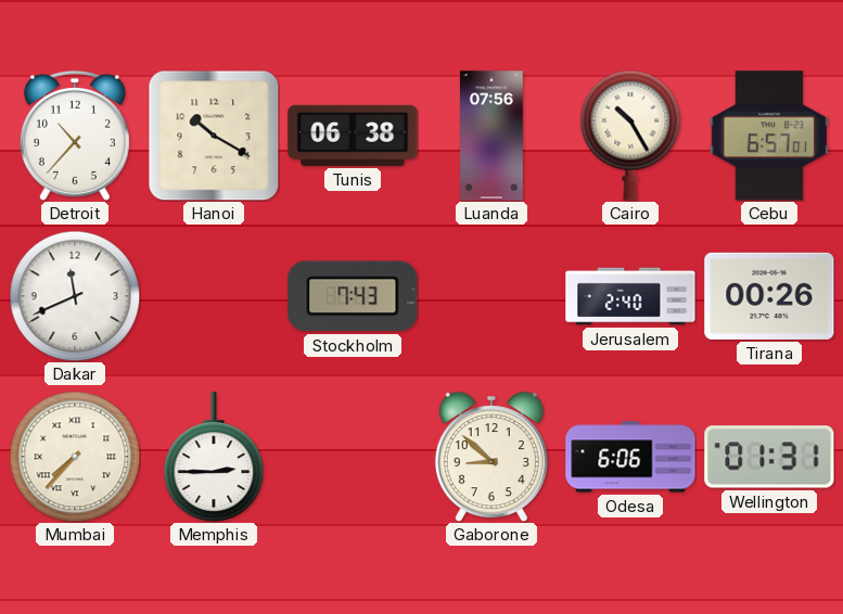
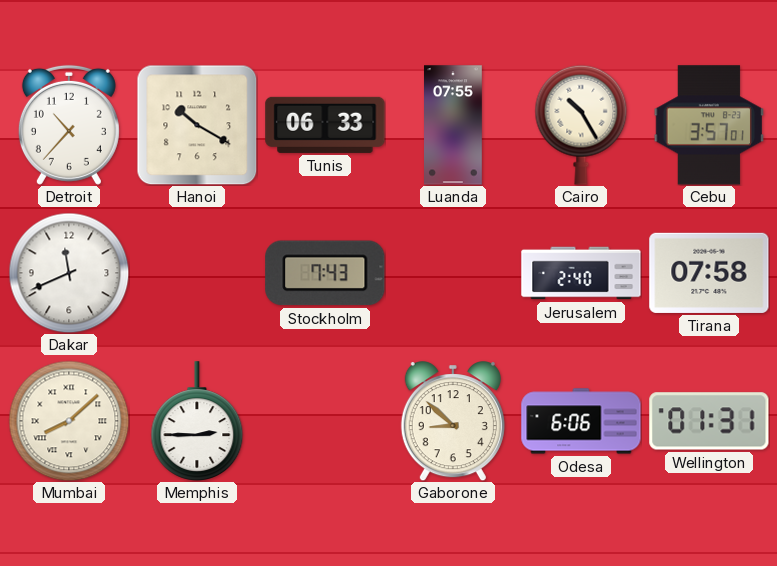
Tunis: 06:38 -> 06:33
Luanda: 07:56 -> 07:55
Cebu: 6:57 -> 3:57
Tirana: 00:26 -> 07:58
Mumbai: 7:37 -> 8:08
